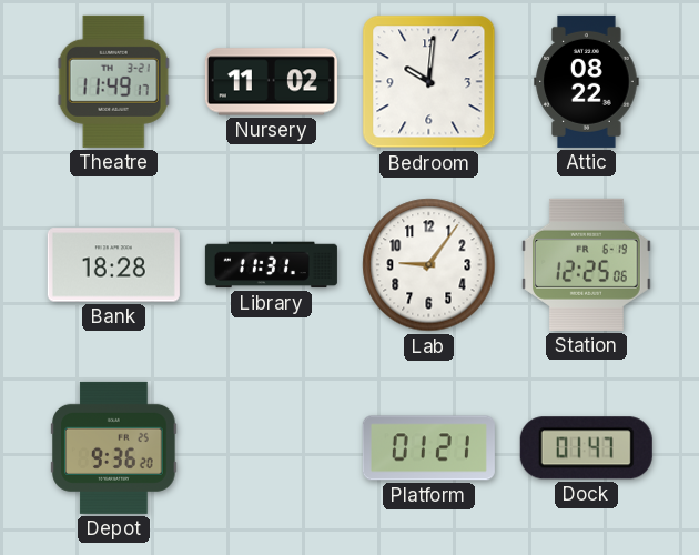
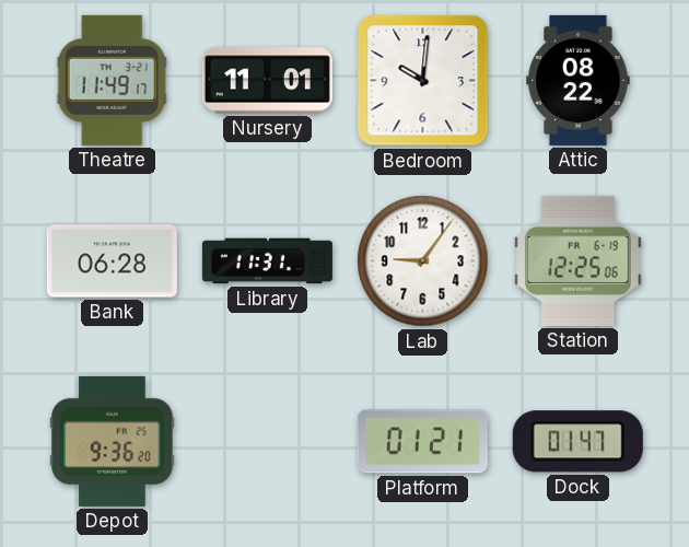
Nursery: 11:02 -> 11:01
Bank: 18:28 -> 06:28
